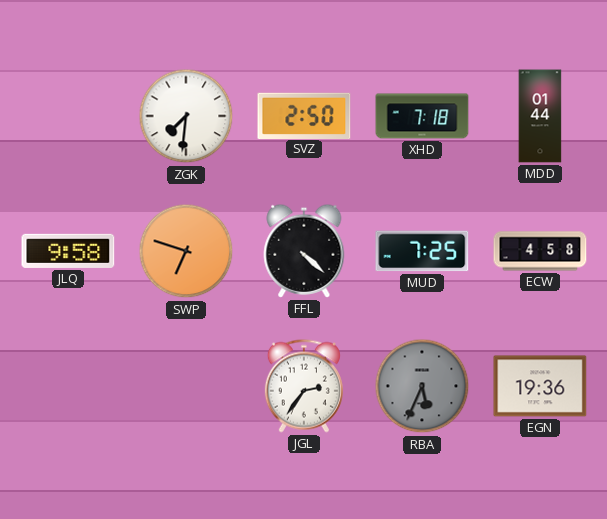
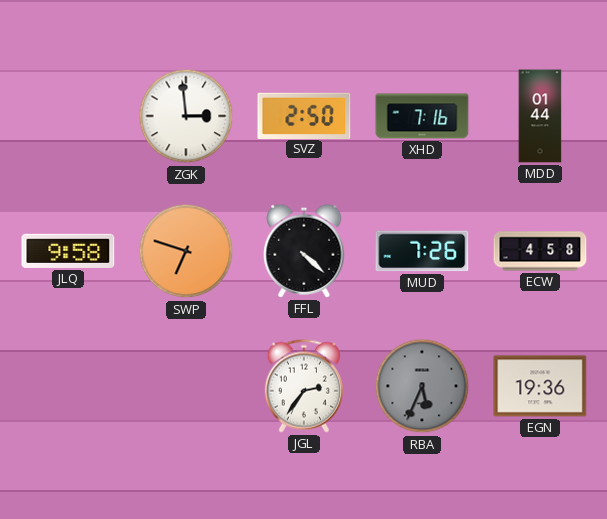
ZGK: 7:31 -> 2:59
XHD: 7:18 -> 7:16
MUD: 7:25 -> 7:26
